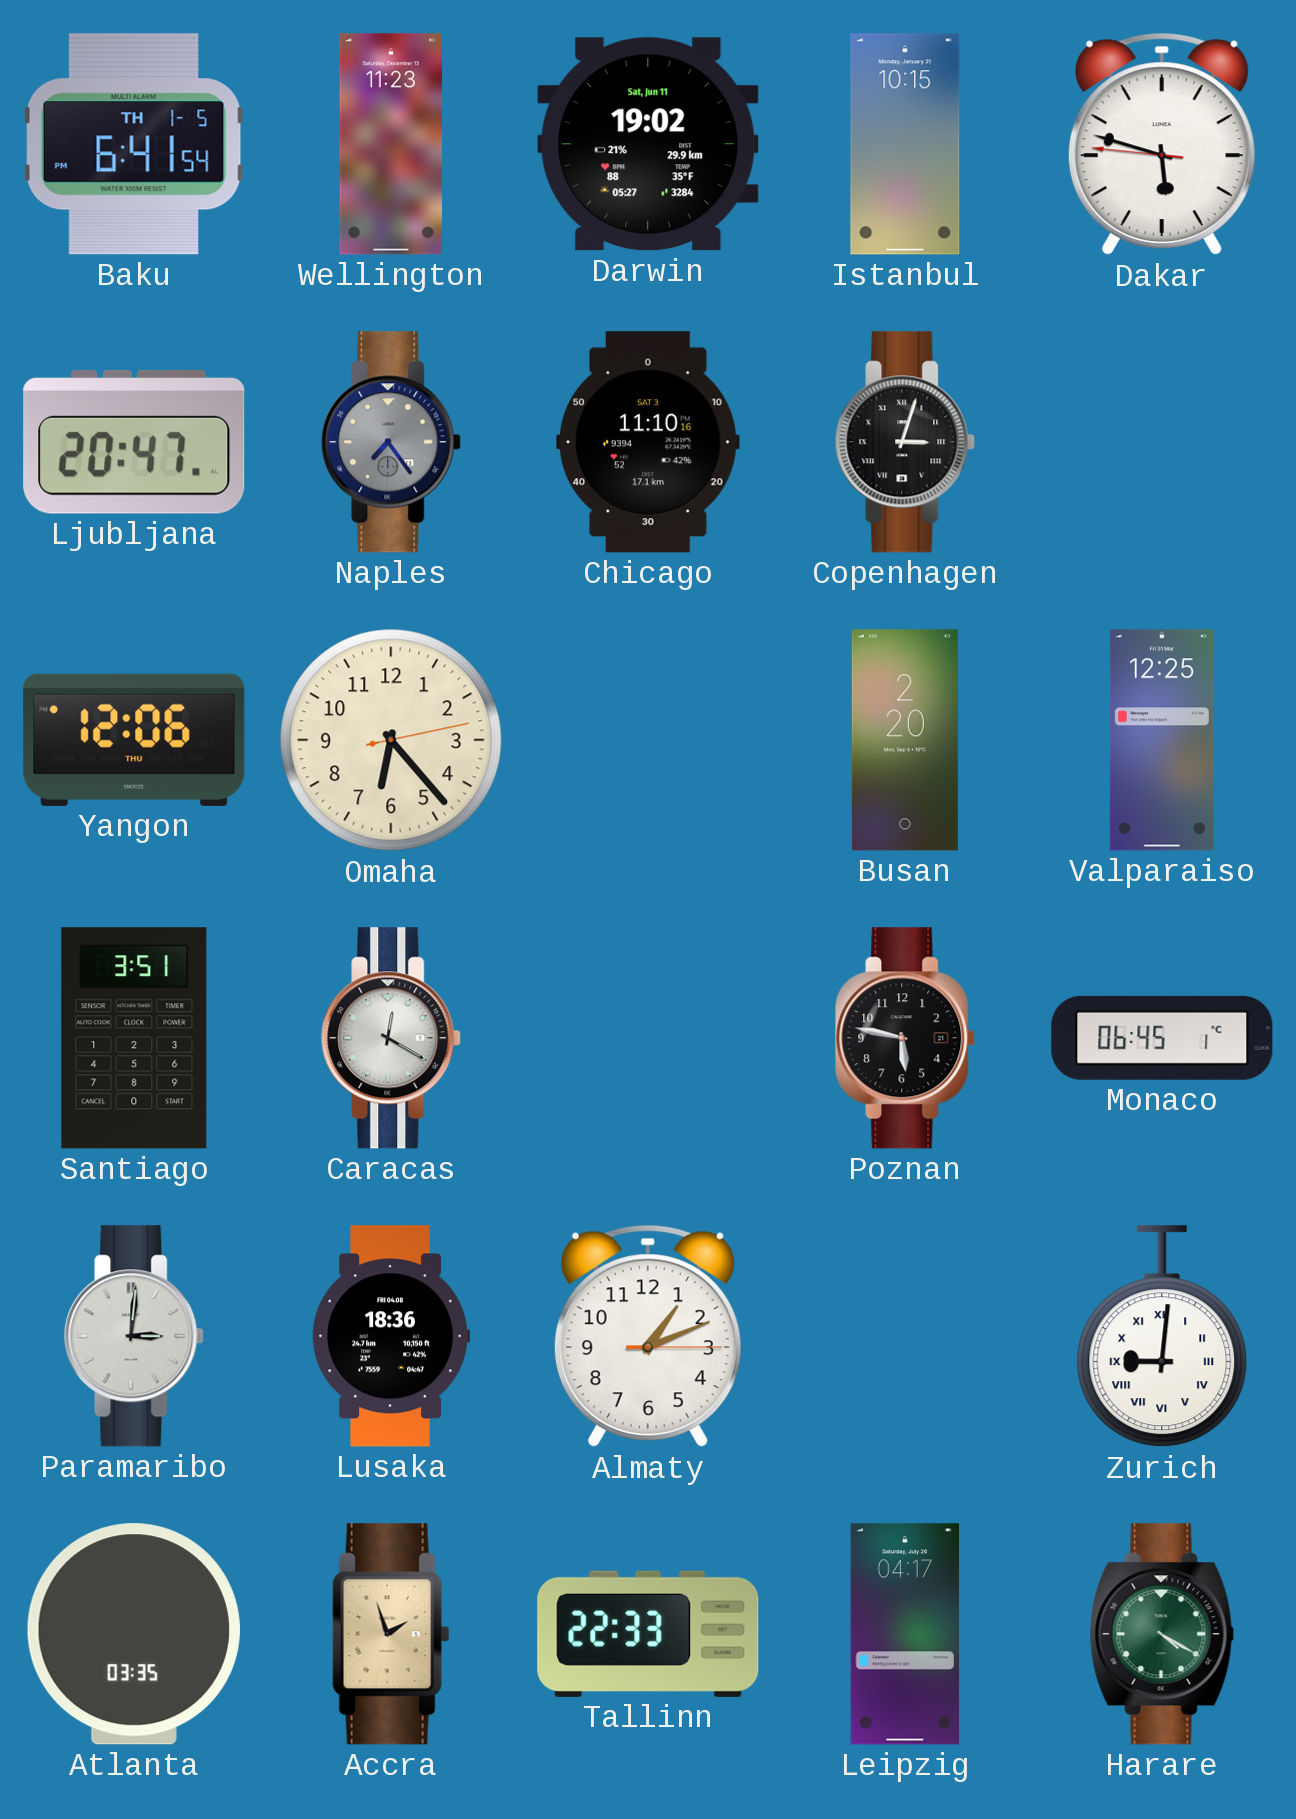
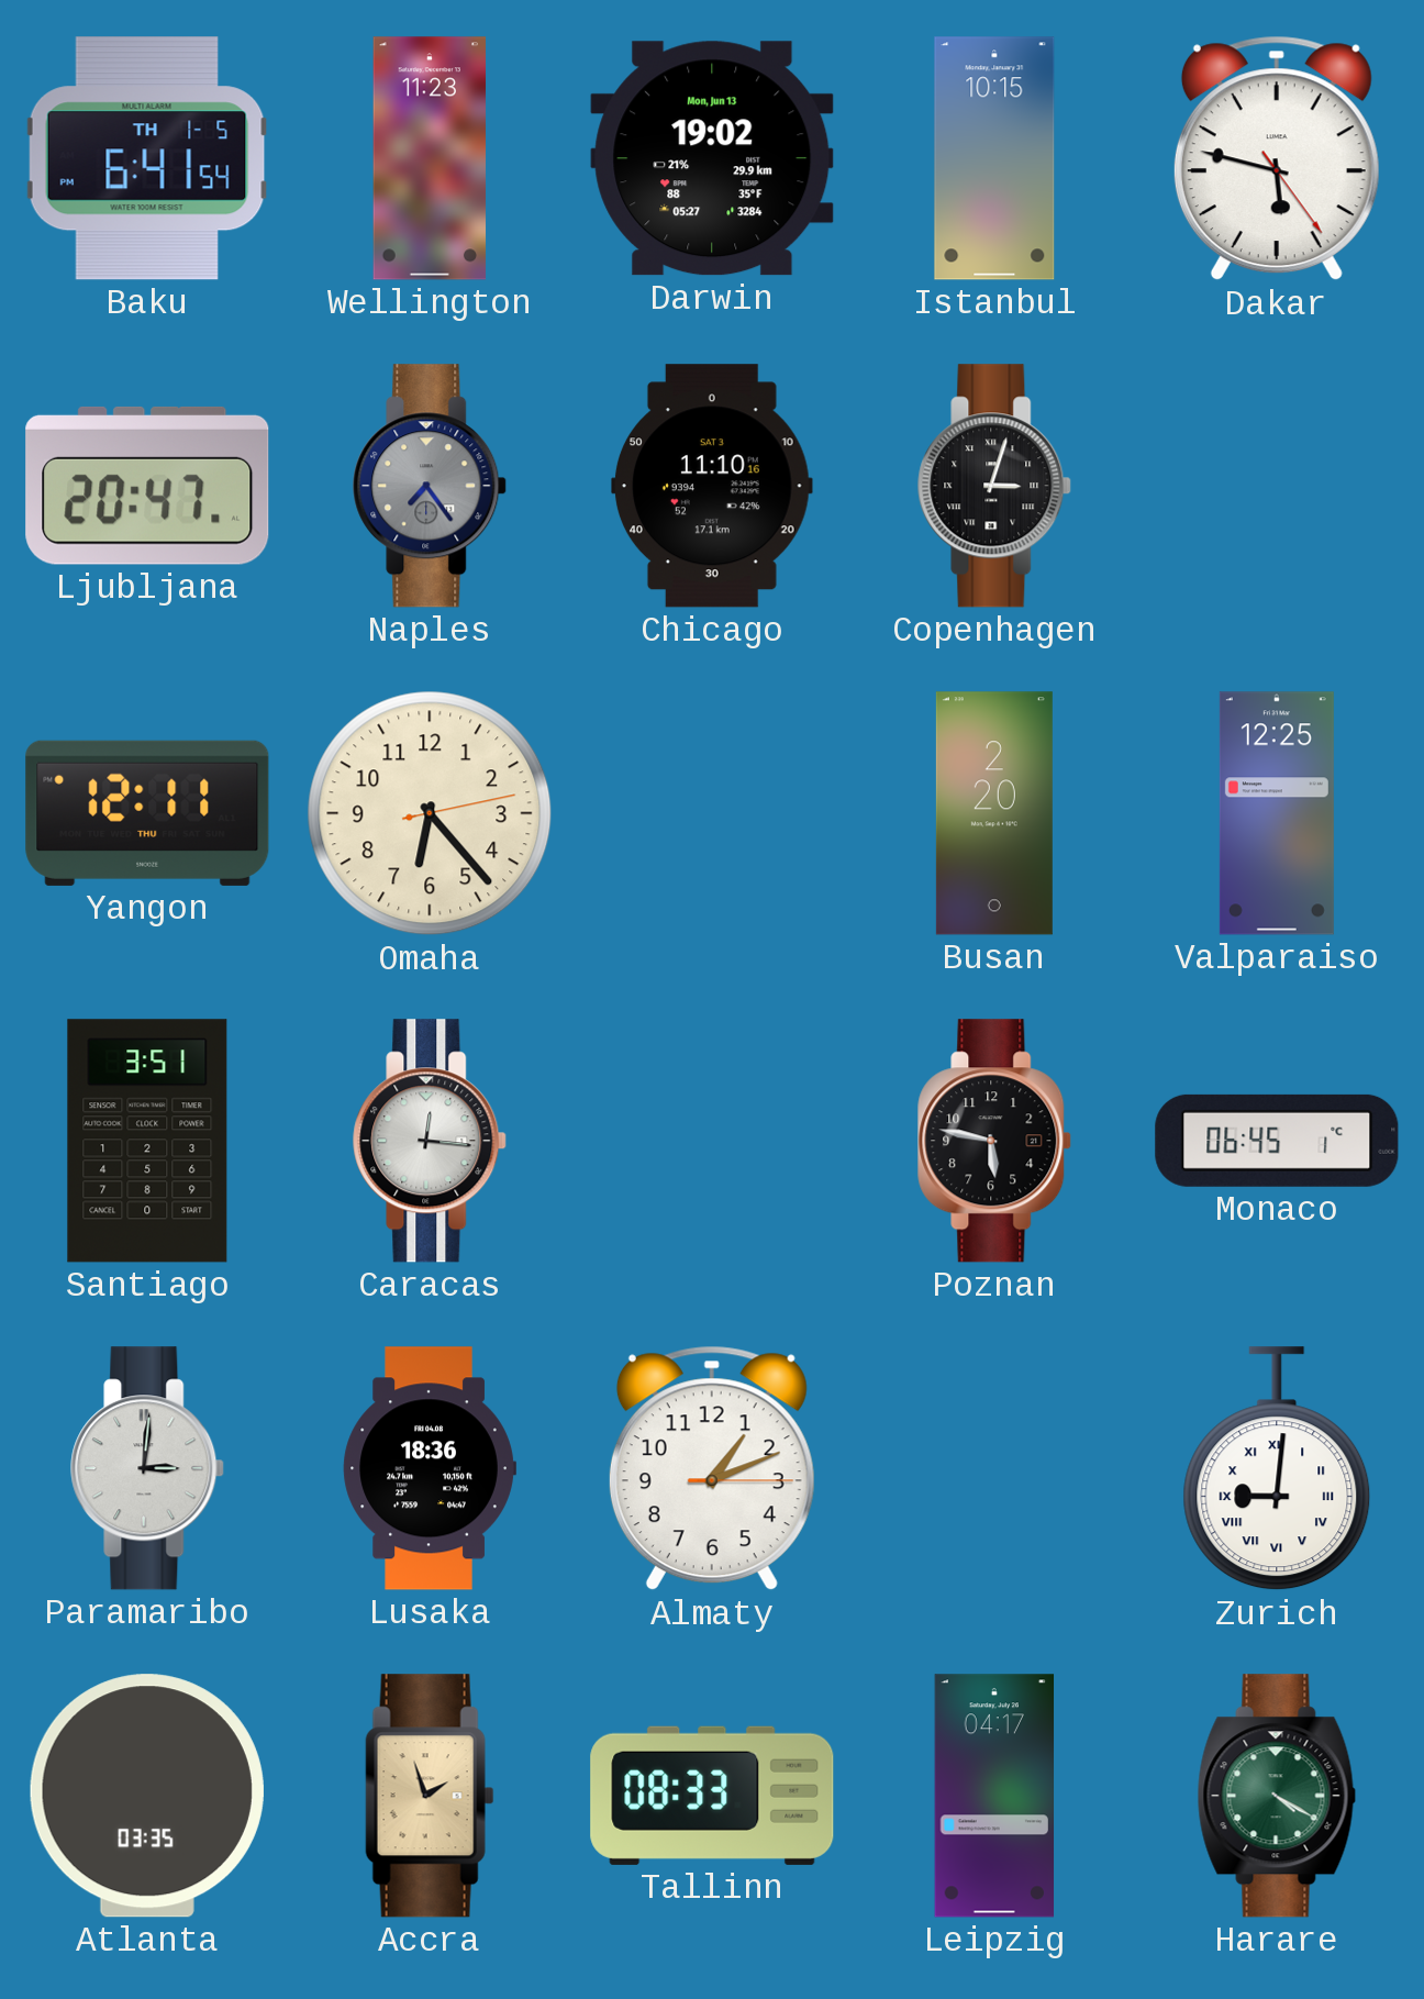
Darwin date: Sat, Jun 11 -> Mon, Jun 13
Dakar: 5:47:46 -> 5:47:24
Yangon: 12:06 -> 12:11
Caracas: 12:20 -> 12:16
Tallinn: 22:33 -> 08:33
